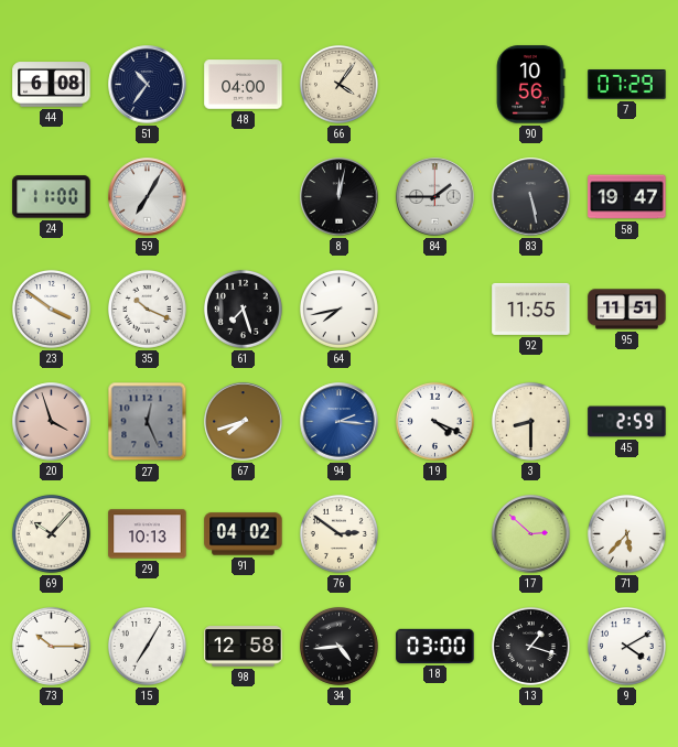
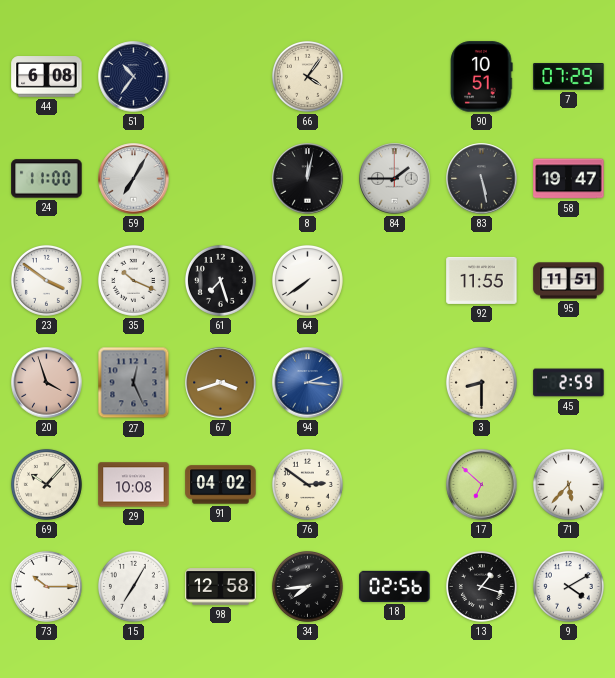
48: 04:00 -> none
90: 10:56 -> 10:51
64: 7:43 -> 7:39
67: 7:42 -> 3:42
19: 4:19 -> none
29: 10:13 -> 10:08
17: 2:52 -> 6:52
34: 4:44 -> 7:44
18: 03:00 -> 02:56
